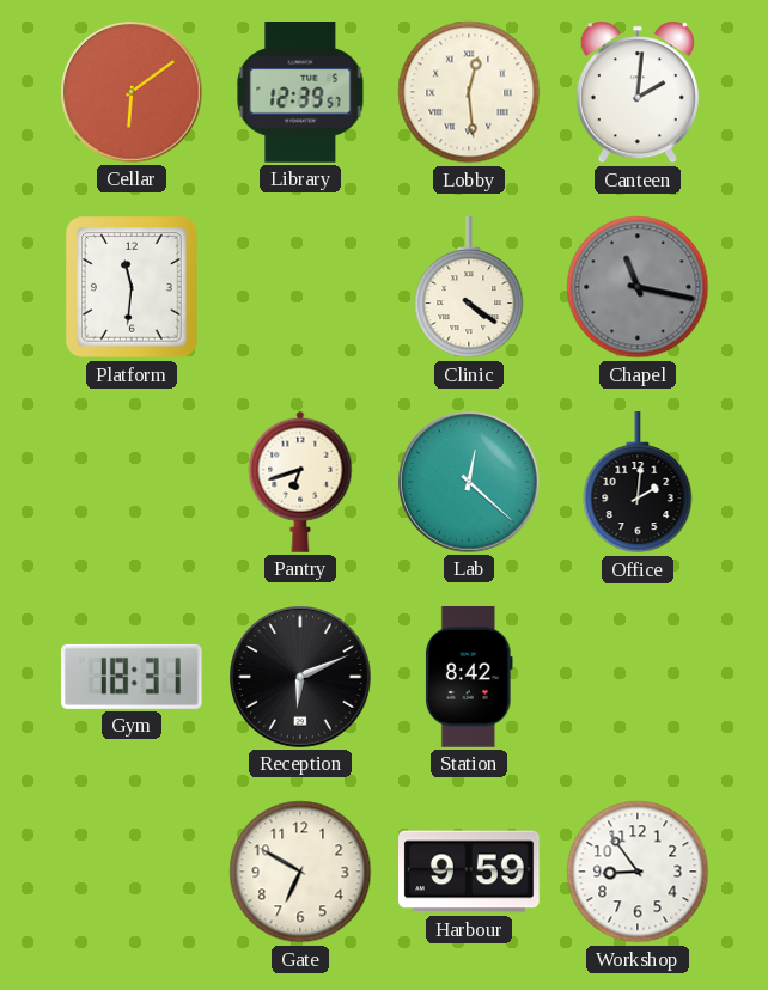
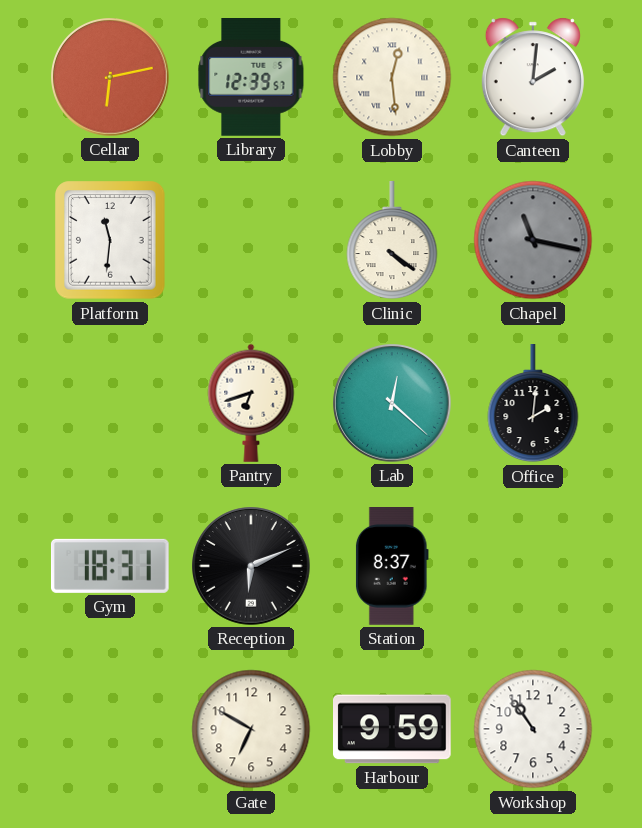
Cellar: 6:09 -> 6:13
Station: 8:42 -> 8:37
Workshop: 8:54 -> 10:54
